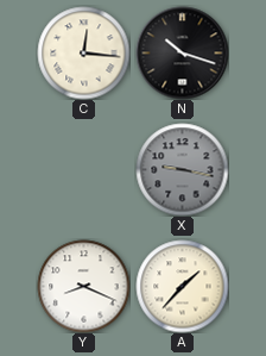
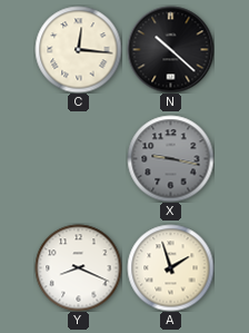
N: 10:18 -> 10:22
A: 1:37 -> 1:57
